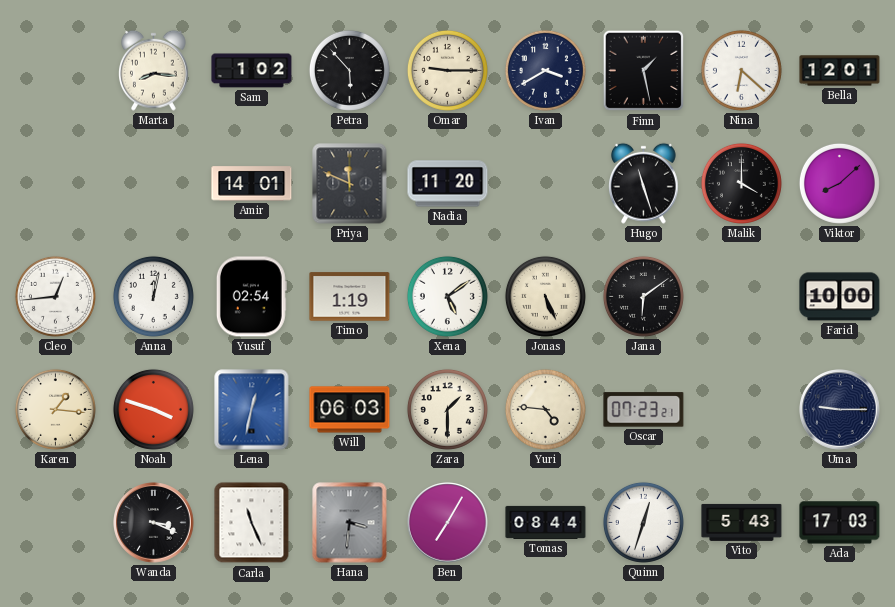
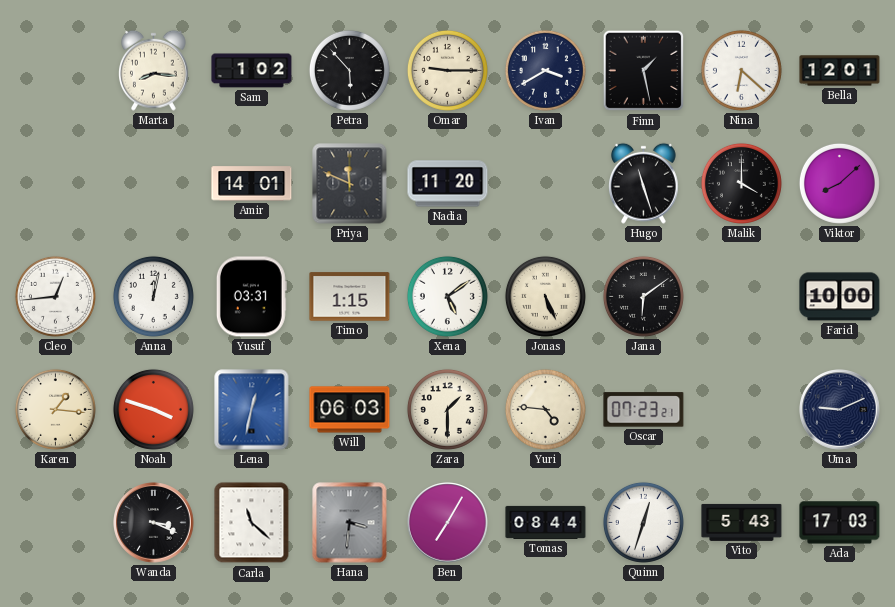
Yusuf: 02:54 -> 03:31
Timo: 1:19 -> 1:15
Uma: 9:15 -> 9:11
Carla: 11:26 -> 11:22
